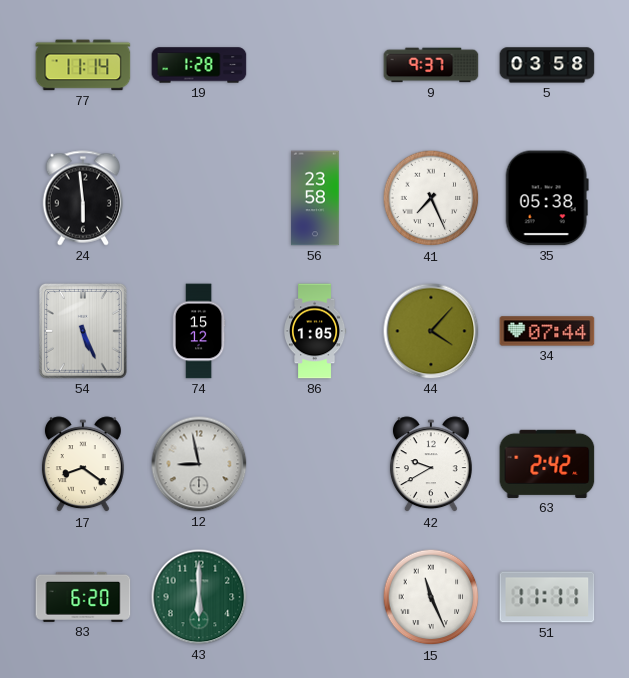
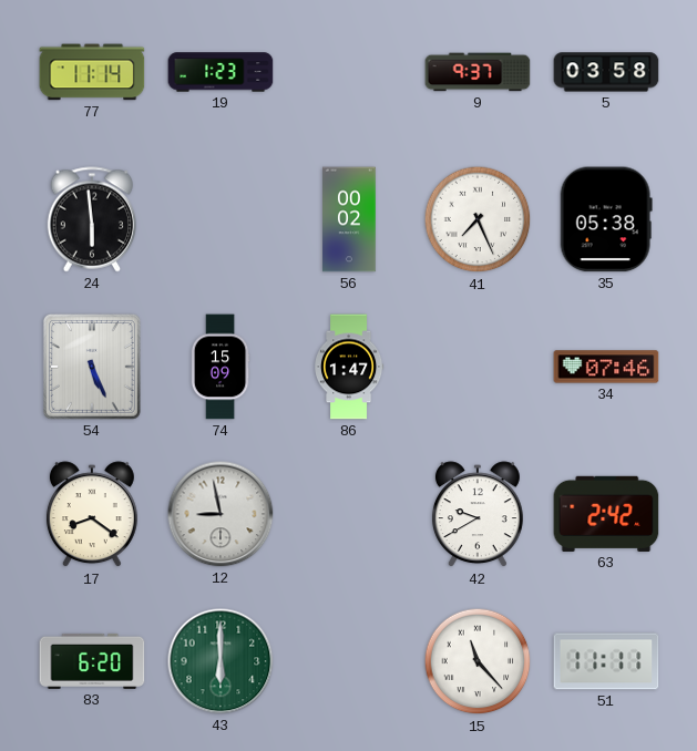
19: 1:28 -> 1:23
56: 23:58 -> 00:02
74: 15:12 -> 15:09
86: 1:05 -> 1:47
44: 4:07 -> none
34: 07:44 -> 07:46
15: 11:26 -> 11:23
